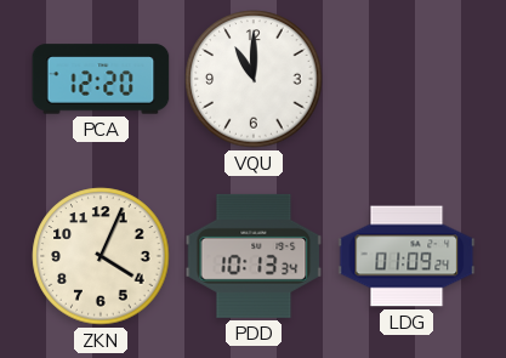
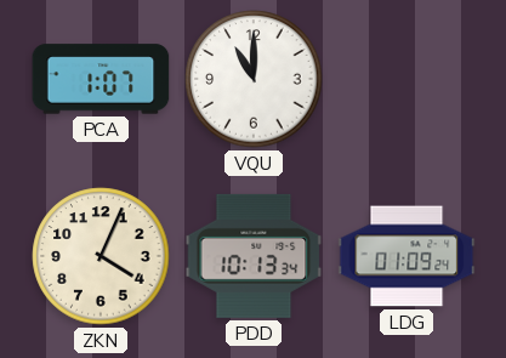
PCA: 12:20 -> 1:07
